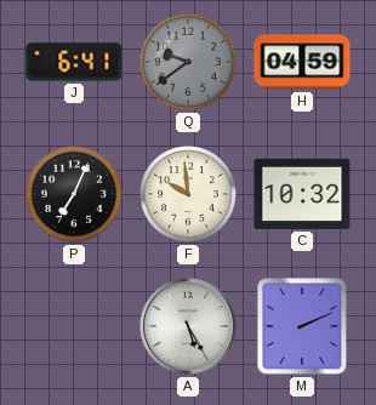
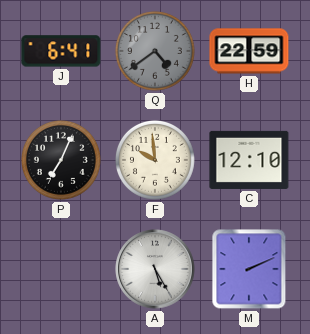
Q: 9:39 -> 4:39
H: 04:59 -> 22:59
C: 10:32 -> 12:10
